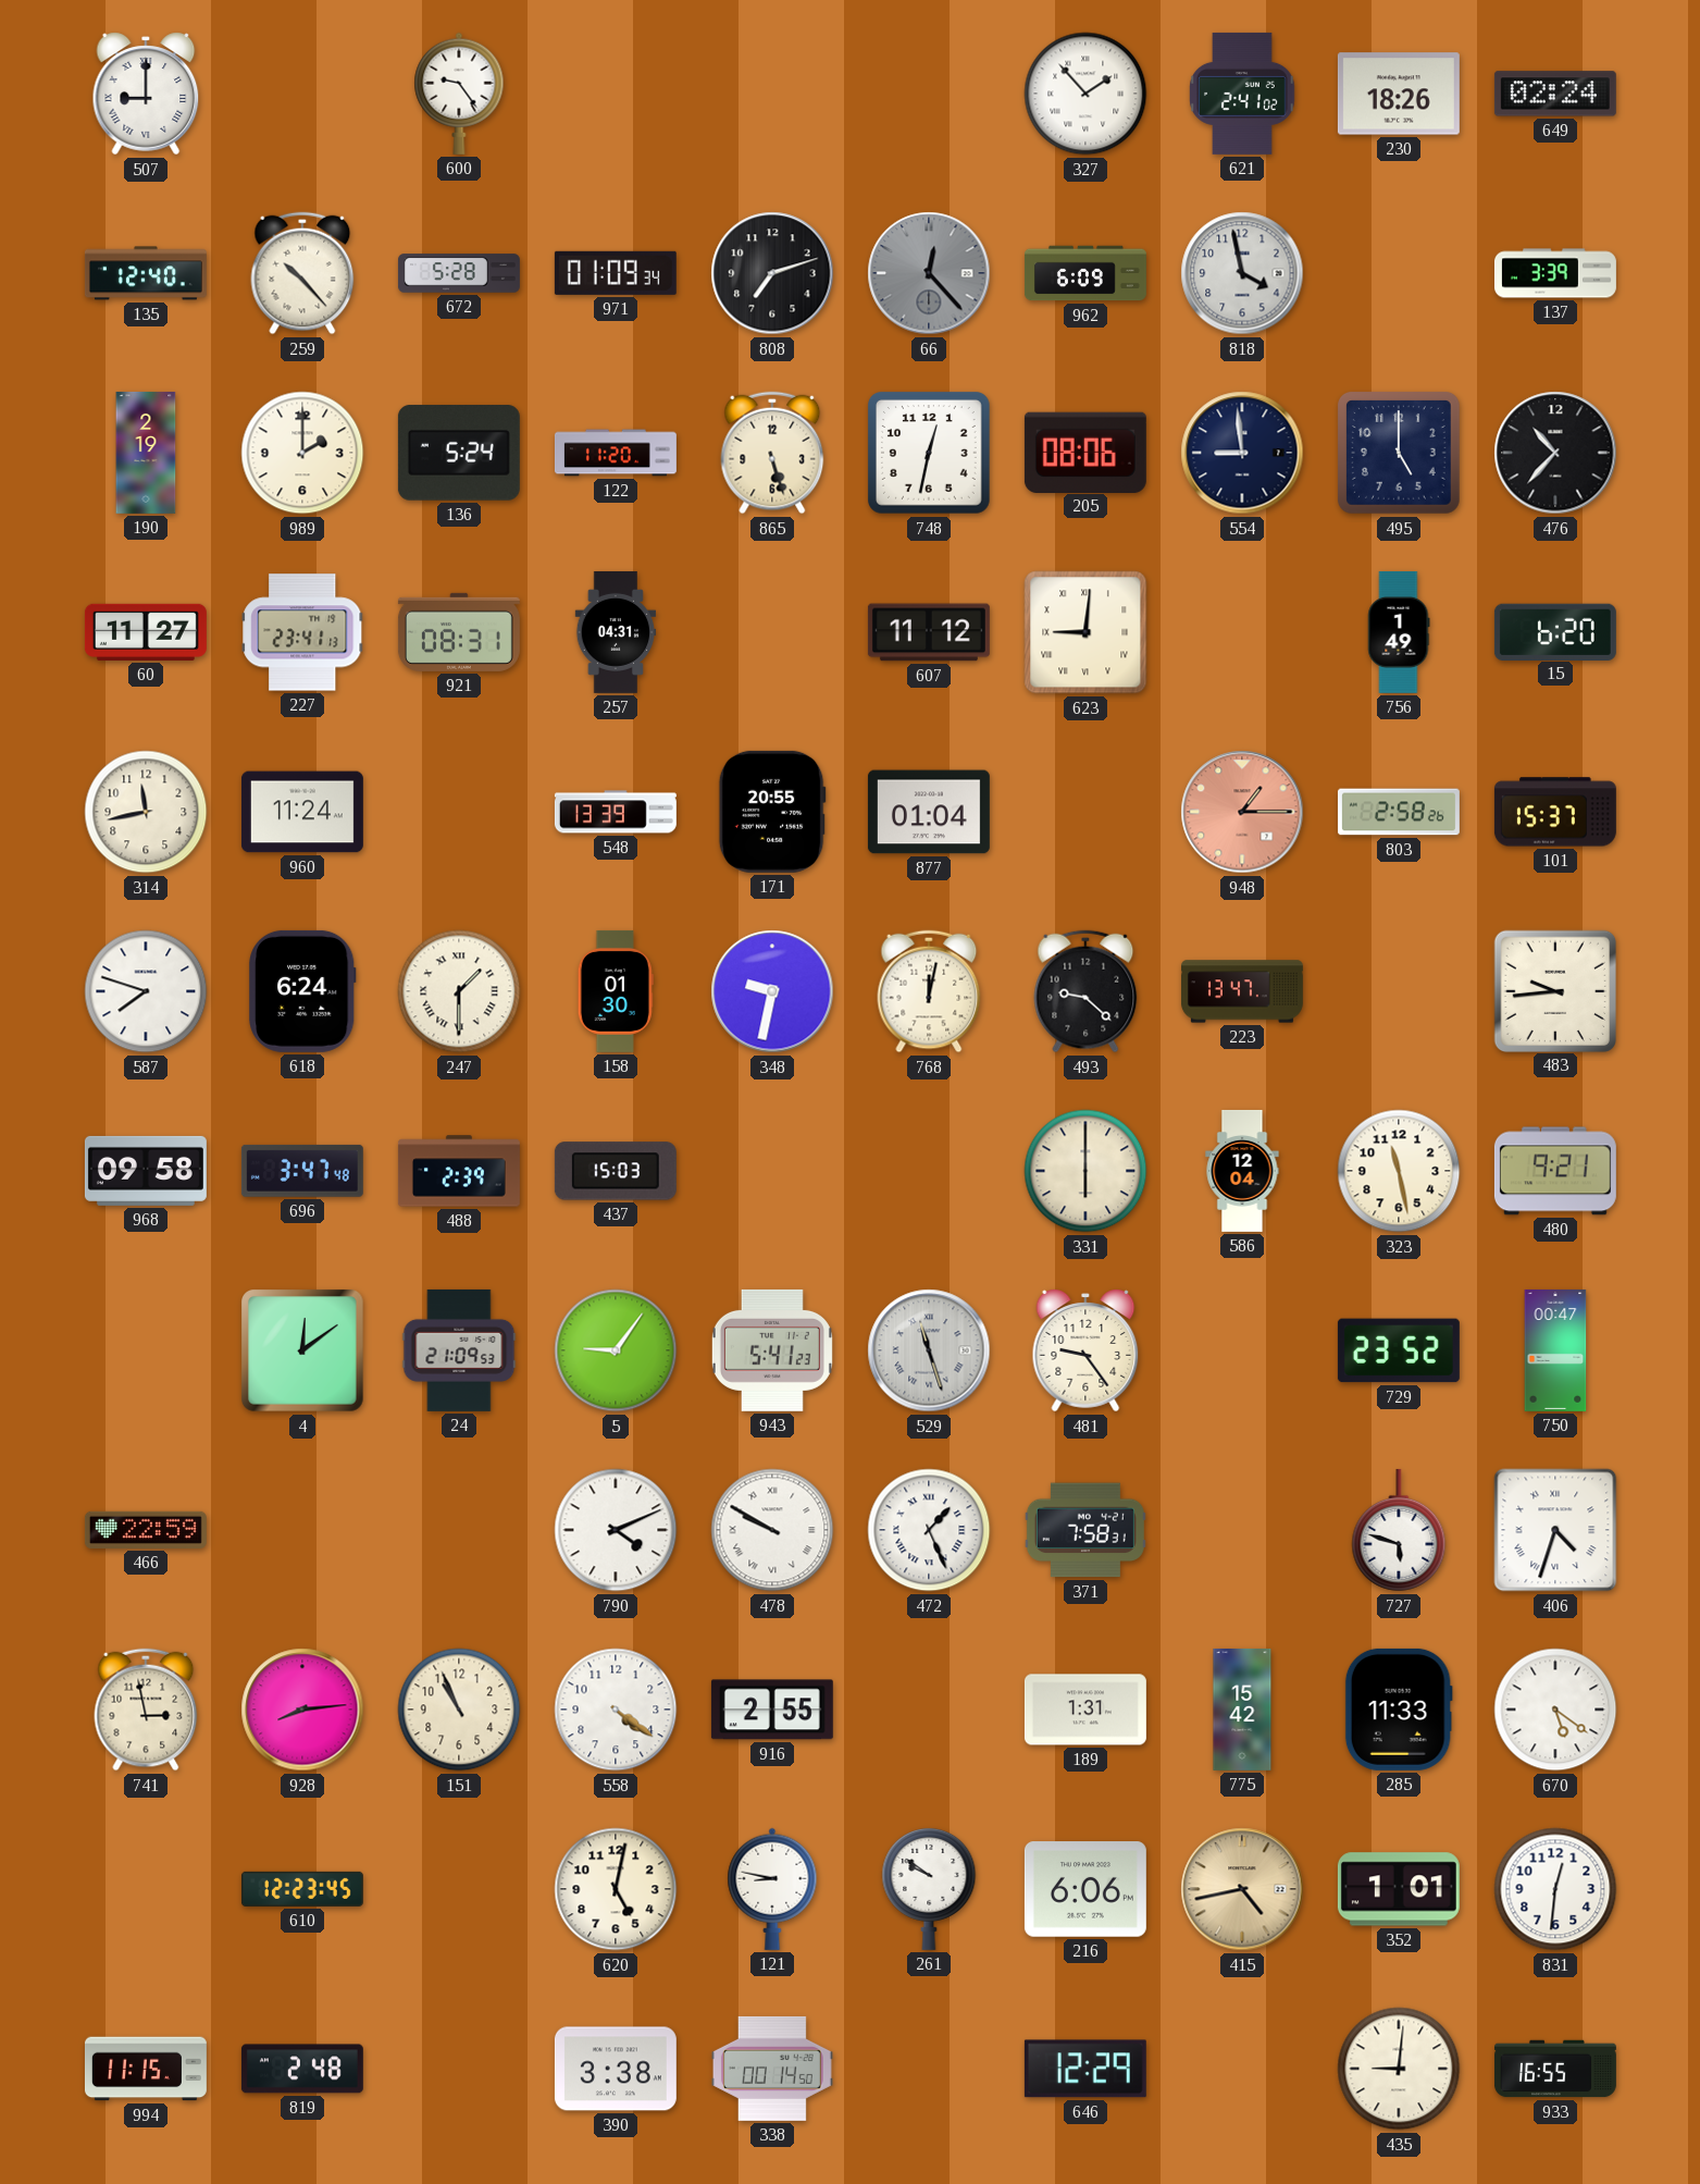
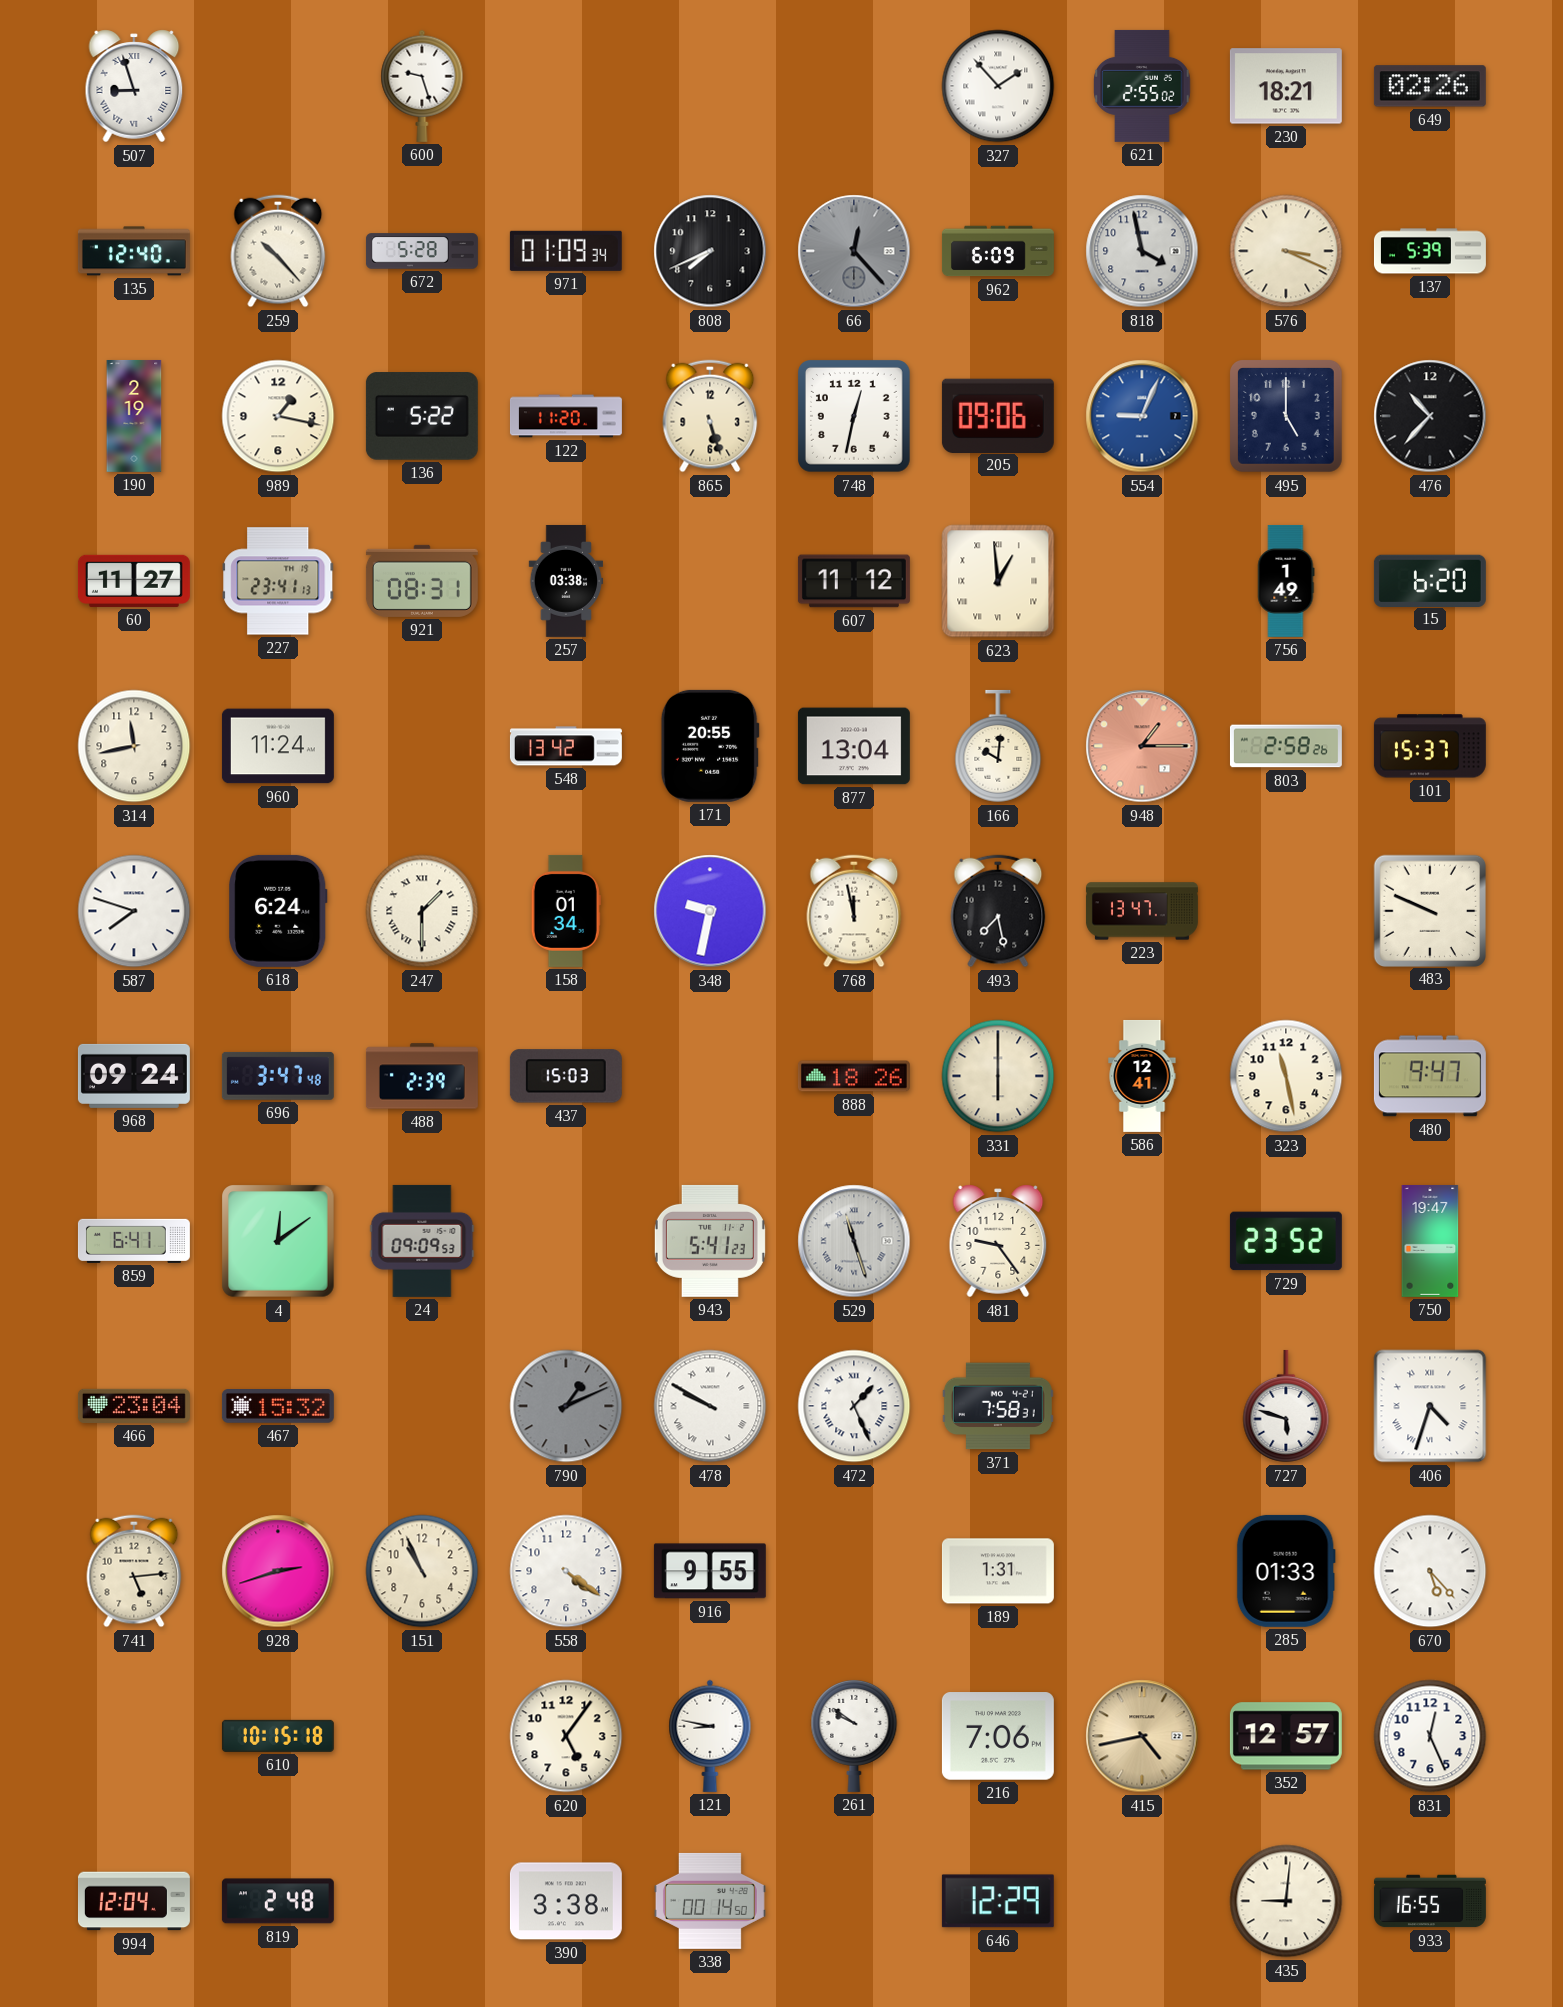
507: 9:00 -> 8:57
600: 9:24 -> 9:27
621: 2:41 -> 2:55
230: 18:26 -> 18:21
649: 02:24 -> 02:26
808: 7:12 -> 7:41
576: none -> 3:19
137: 3:39 -> 5:39
989: 2:00 -> 1:17
136: 5:24 -> 5:22
205: 08:06 -> 09:06
554: 8:59 -> 9:04
554 dial: navy -> blue
257: 04:31 -> 03:38
623: 9:01 -> 12:59
548: 13:39 -> 13:42
877: 01:04 -> 13:04
166: none -> 10:01
158: 01:30 -> 01:34
768: 12:02 -> 11:58
493: 9:22 -> 7:28
483: 9:44 -> 9:49
968: 09:58 -> 09:24
888: none -> 18:26
586: 12:04 -> 12:41
480: 9:21 -> 9:47
859: none -> 6:41
24: 21:09 -> 09:09
5: 9:06 -> none
750: 00:47 -> 19:47
466: 22:59 -> 23:04
467: none -> 15:32
790: 4:11 -> 1:11
790 dial: white -> grey
741: 2:58 -> 5:14
928: 8:14 -> 2:42
916: 2:55 -> 9:55
775: 15:42 -> none
285: 11:33 -> 01:33
670: 5:21 -> 5:23
610: 12:23 -> 10:15
620: 5:02 -> 5:06
216: 6:06 -> 7:06
352: 1:01 -> 12:57
831: 12:31 -> 12:26
994: 11:15 -> 12:04
